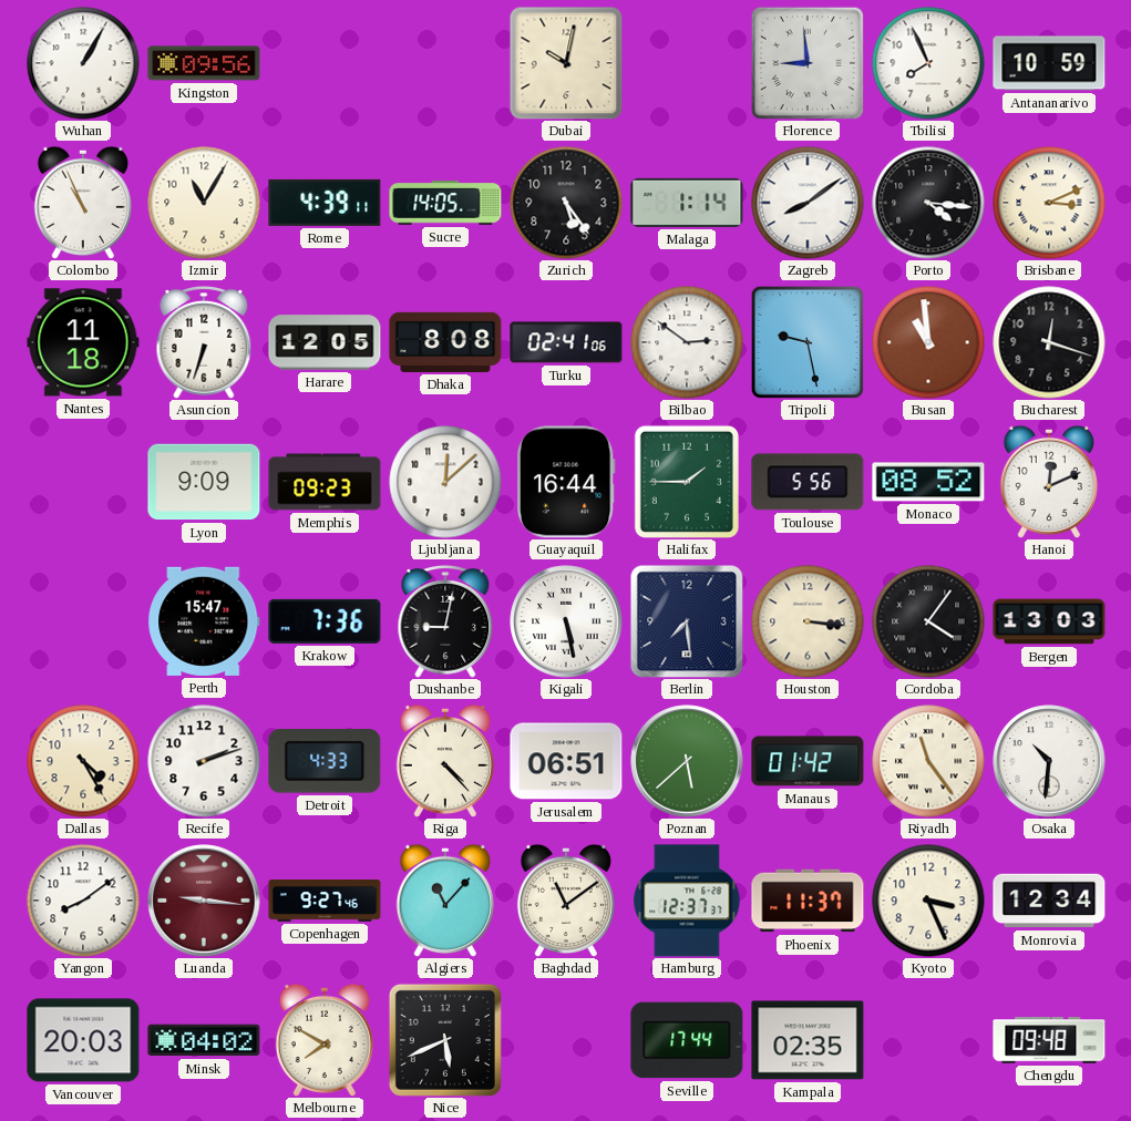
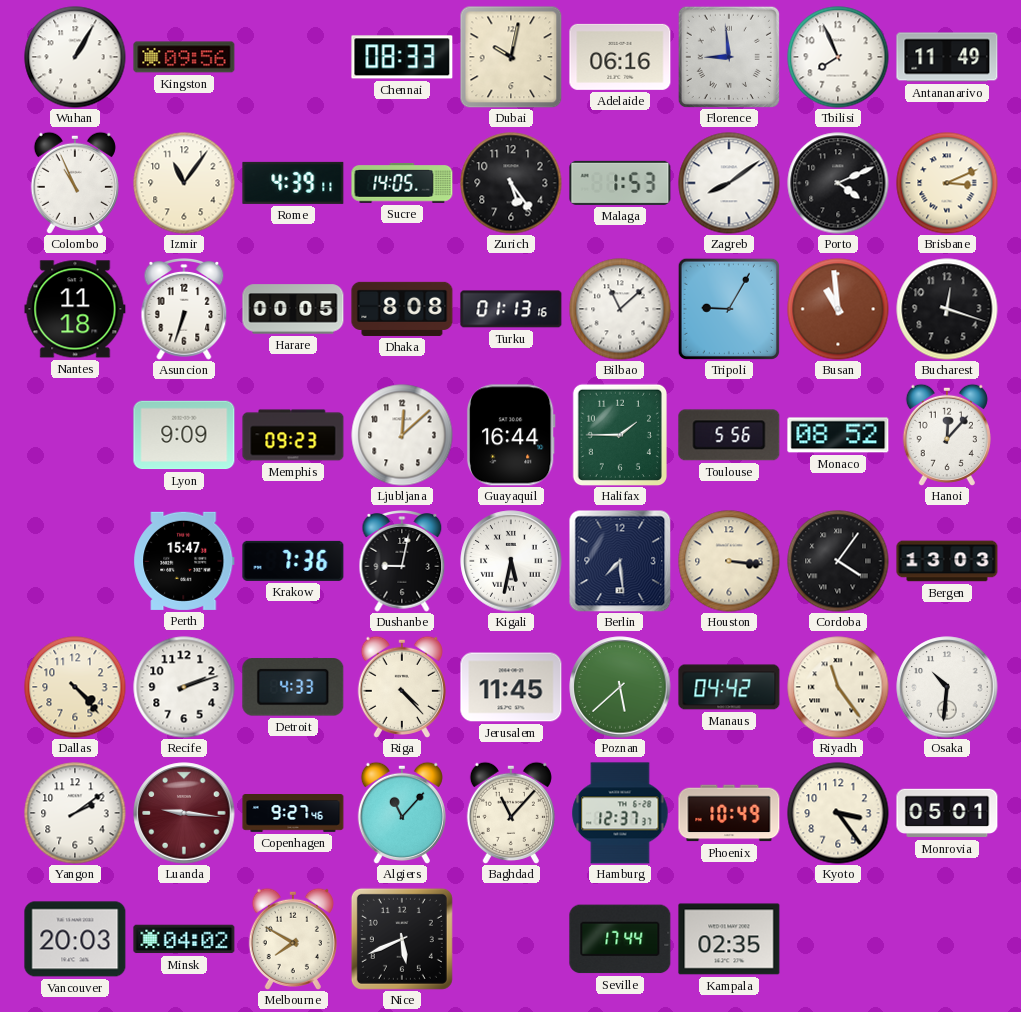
Chennai: none -> 08:33
Adelaide: none -> 06:16
Antananarivo: 10:59 -> 11:49
Izmir: 11:05 -> 11:06
Malaga: 1:14 -> 1:53
Porto: 4:16 -> 4:11
Harare: 12:05 -> 00:05
Turku: 02:41 -> 01:13
Bilbao: 2:51 -> 11:08
Tripoli: 9:28 -> 9:05
Hanoi: 12:11 -> 12:07
Kigali: 5:28 -> 5:32
Dallas: 4:25 -> 4:23
Jerusalem: 06:51 -> 11:45
Manaus: 01:42 -> 04:42
Yangon: 8:09 -> 2:09
Baghdad: 11:09 -> 11:07
Phoenix: 11:37 -> 10:49
Kyoto: 3:26 -> 3:24
Monrovia: 12:34 -> 05:01
Chengdu: 09:48 -> none
